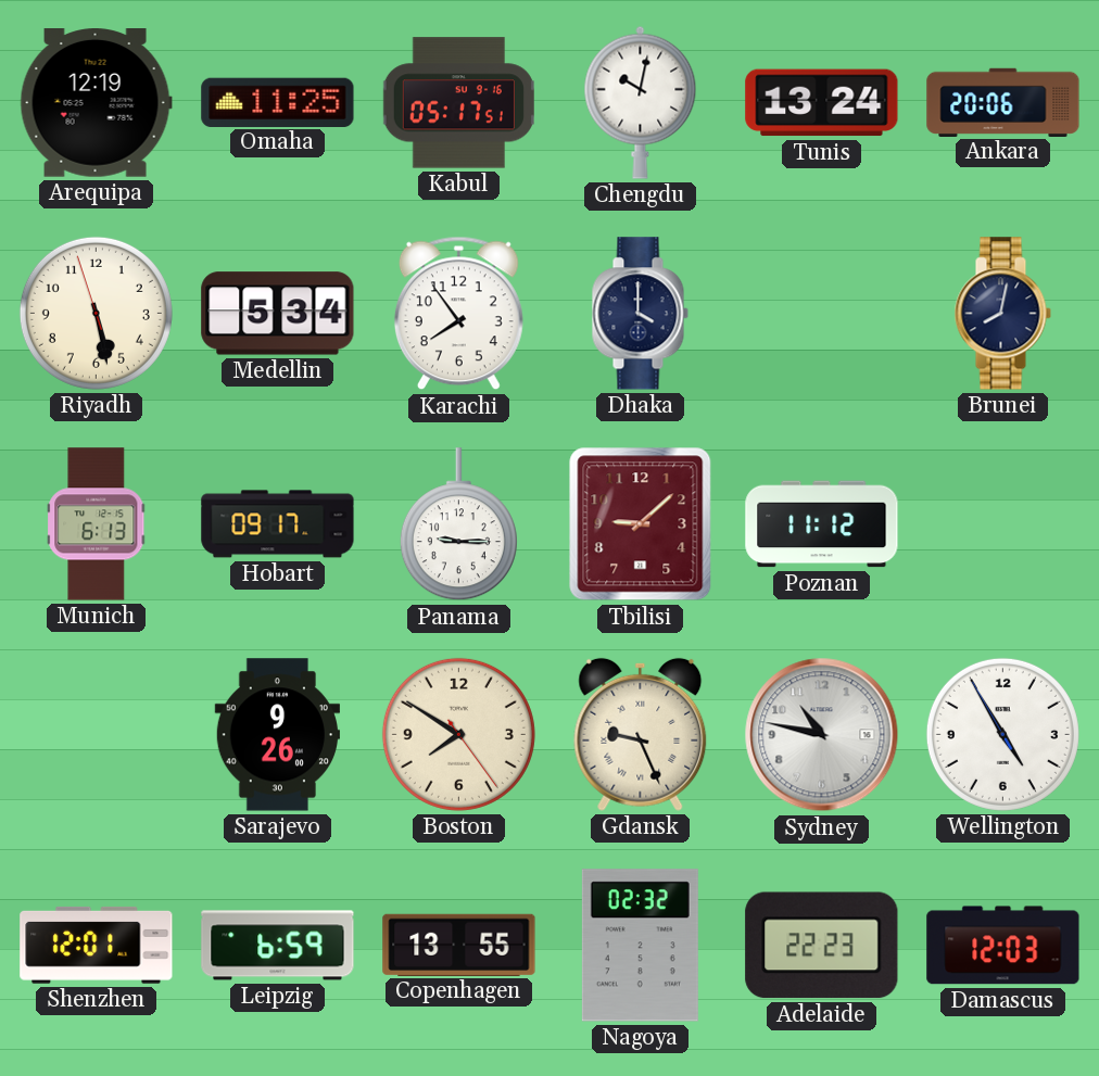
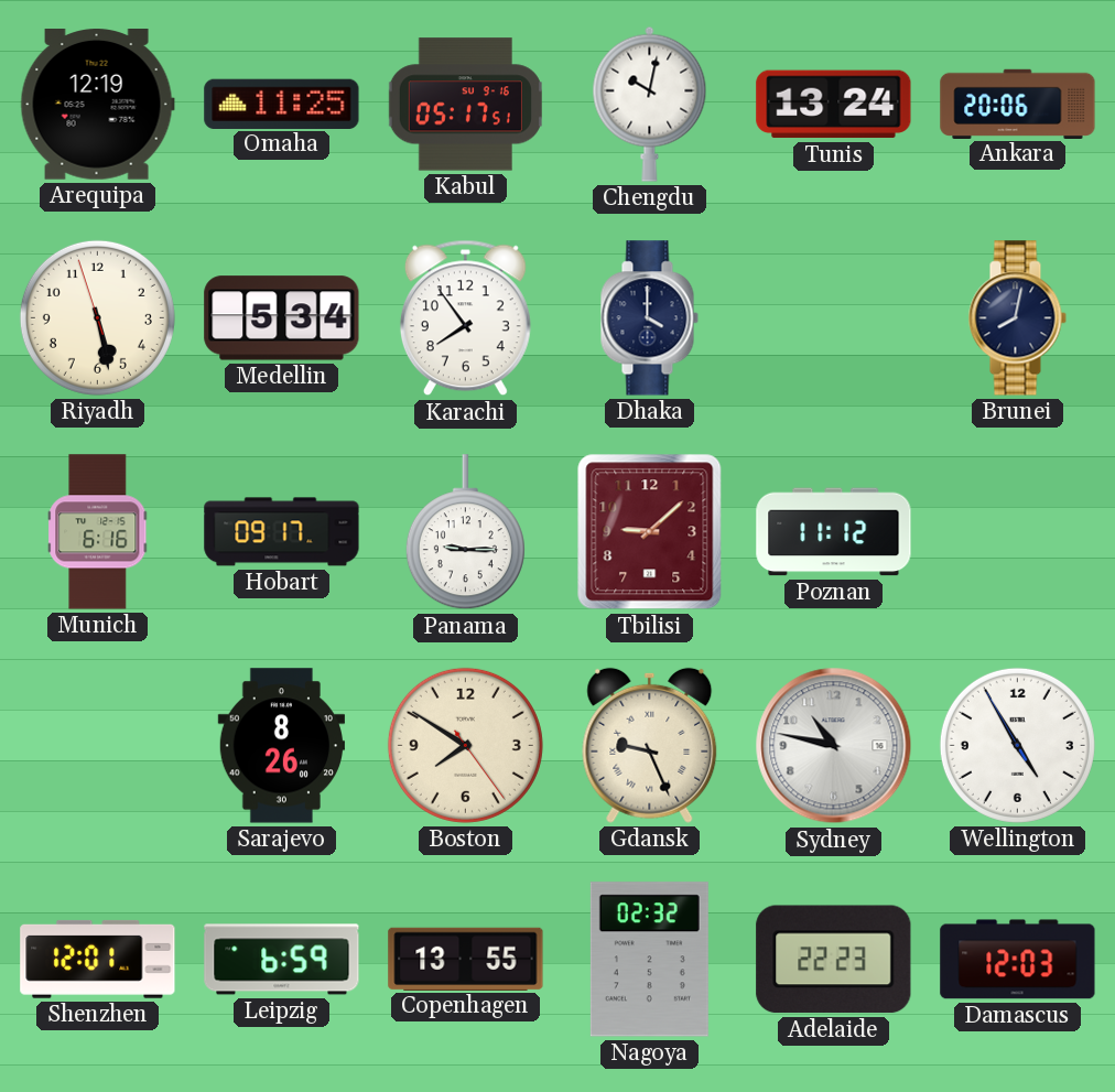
Munich: 6:13 -> 6:16
Sarajevo: 9:26 -> 8:26
